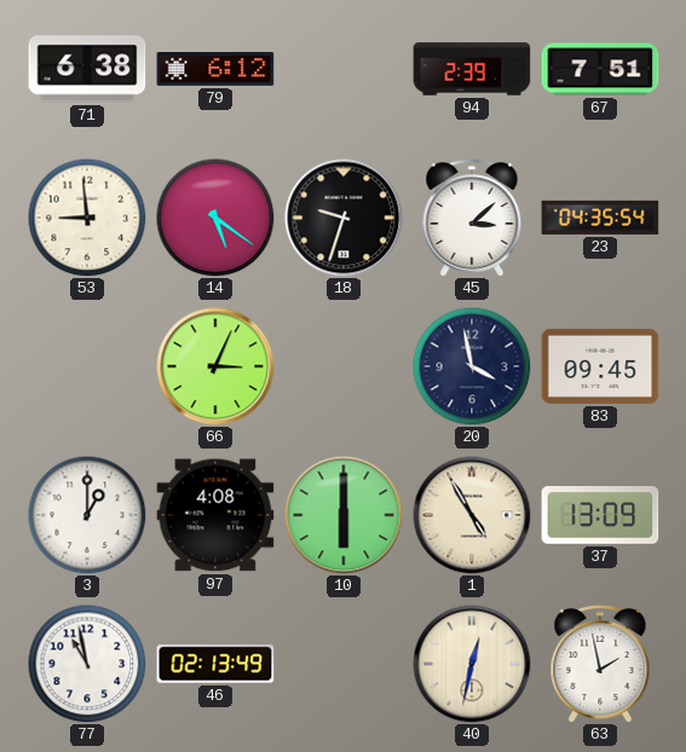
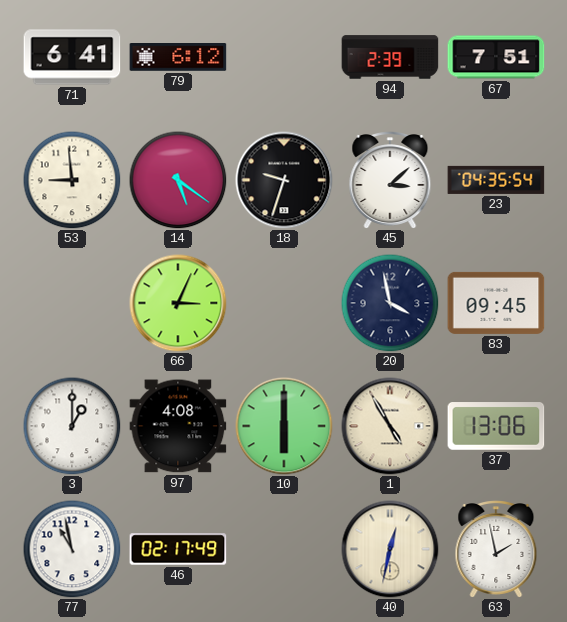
71: 6:38 -> 6:41
37: 13:09 -> 13:06
46: 02:13 -> 02:17
